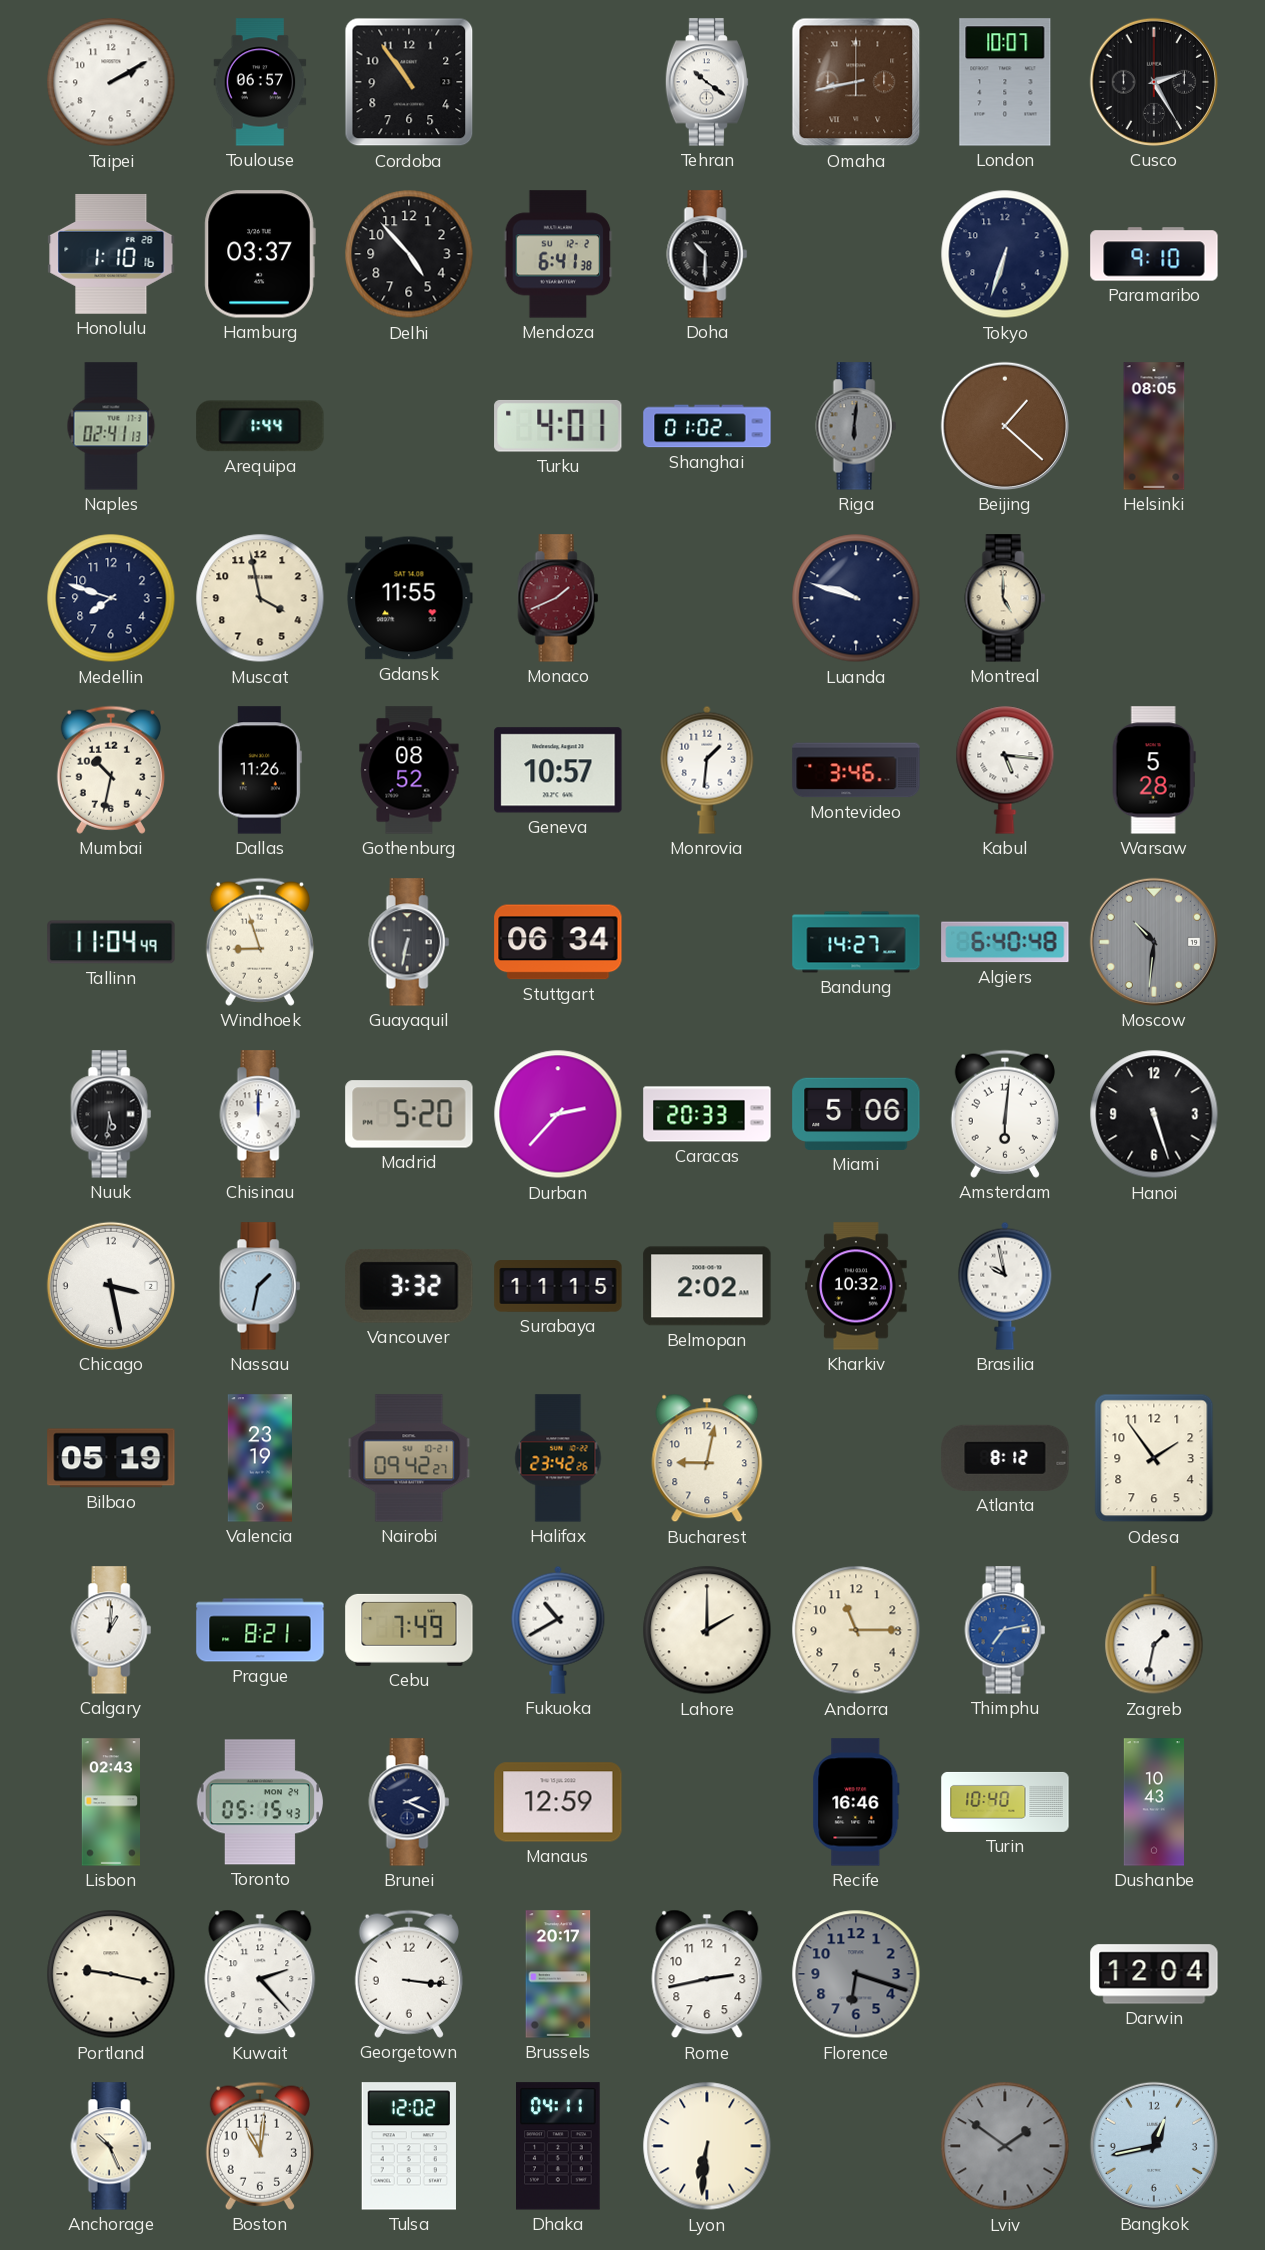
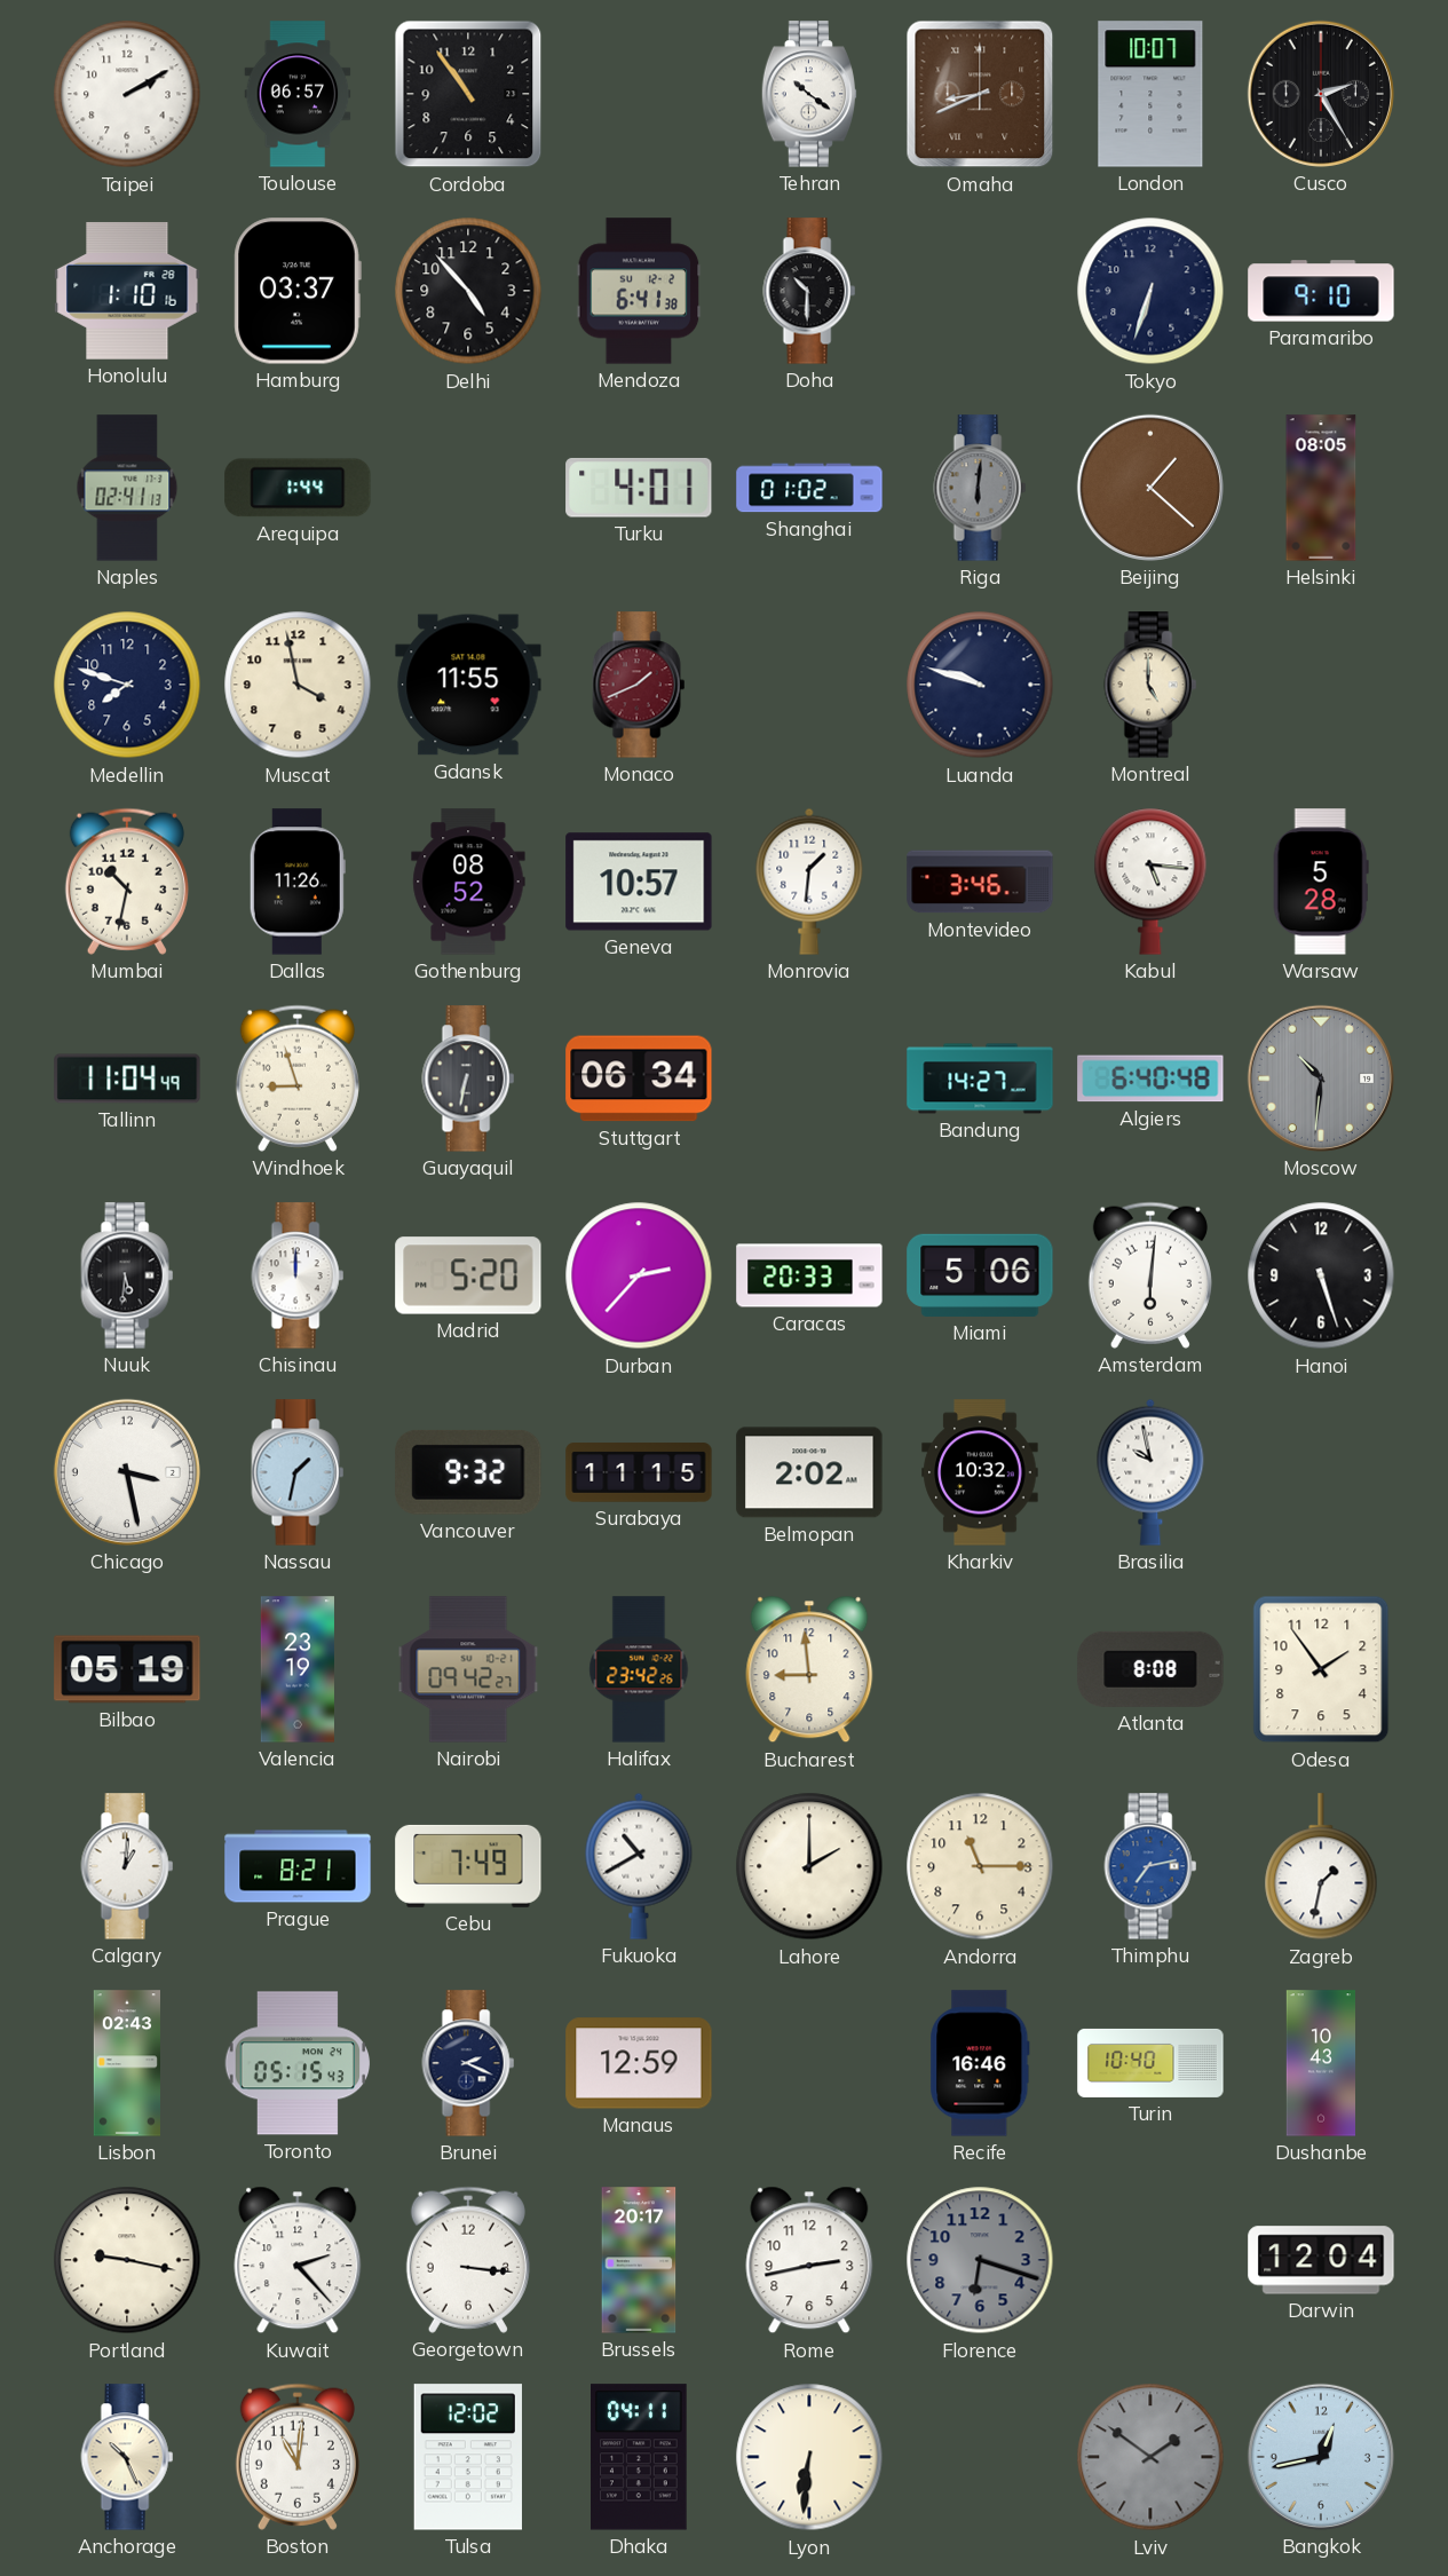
Omaha: 8:43 -> 8:41
Vancouver: 3:32 -> 9:32
Bucharest: 9:02 -> 8:59
Atlanta: 8:12 -> 8:08
